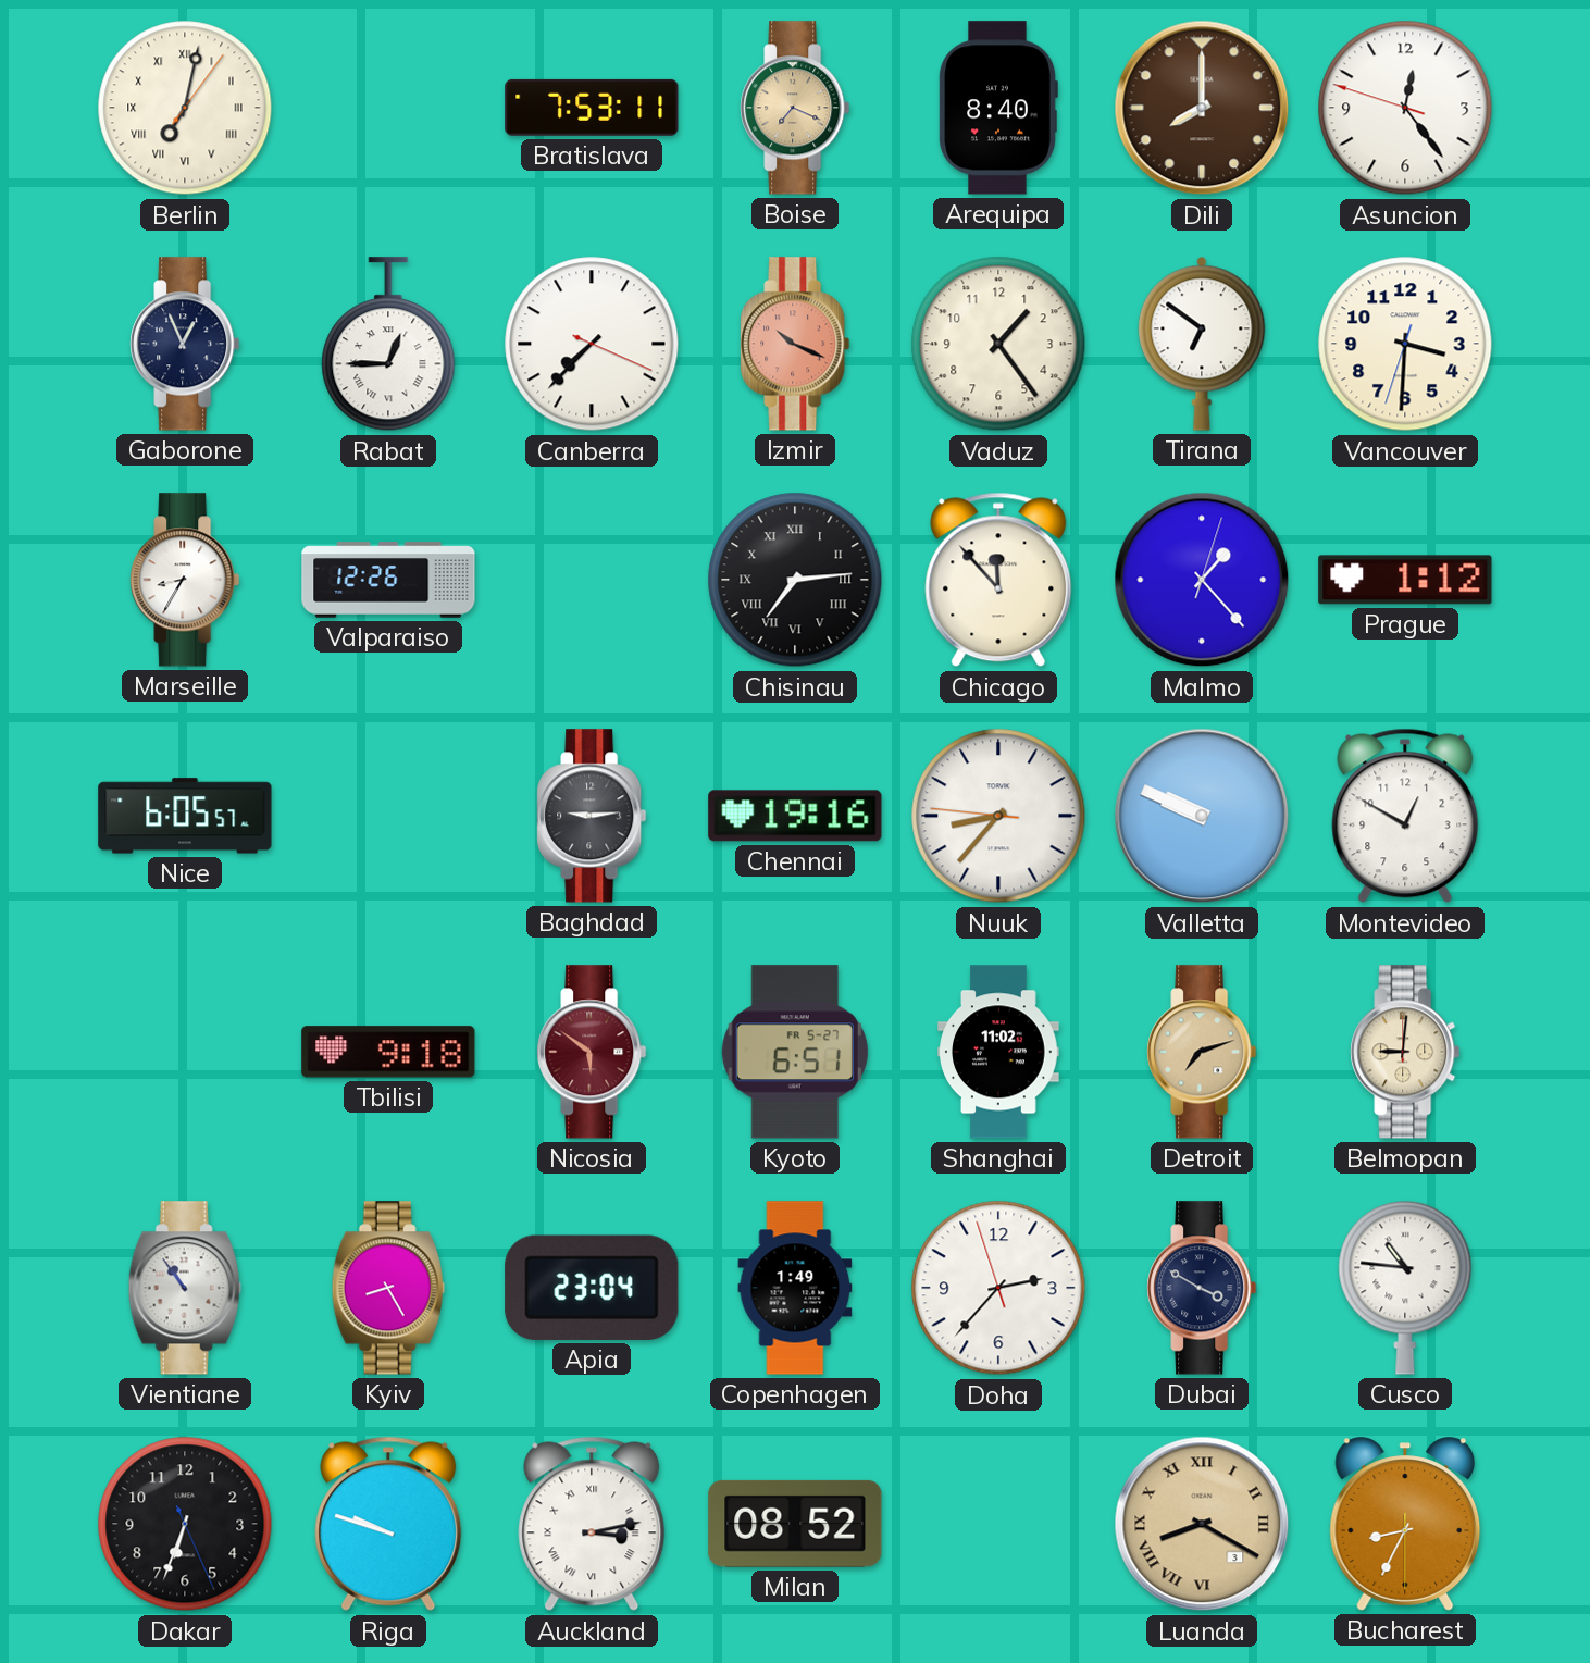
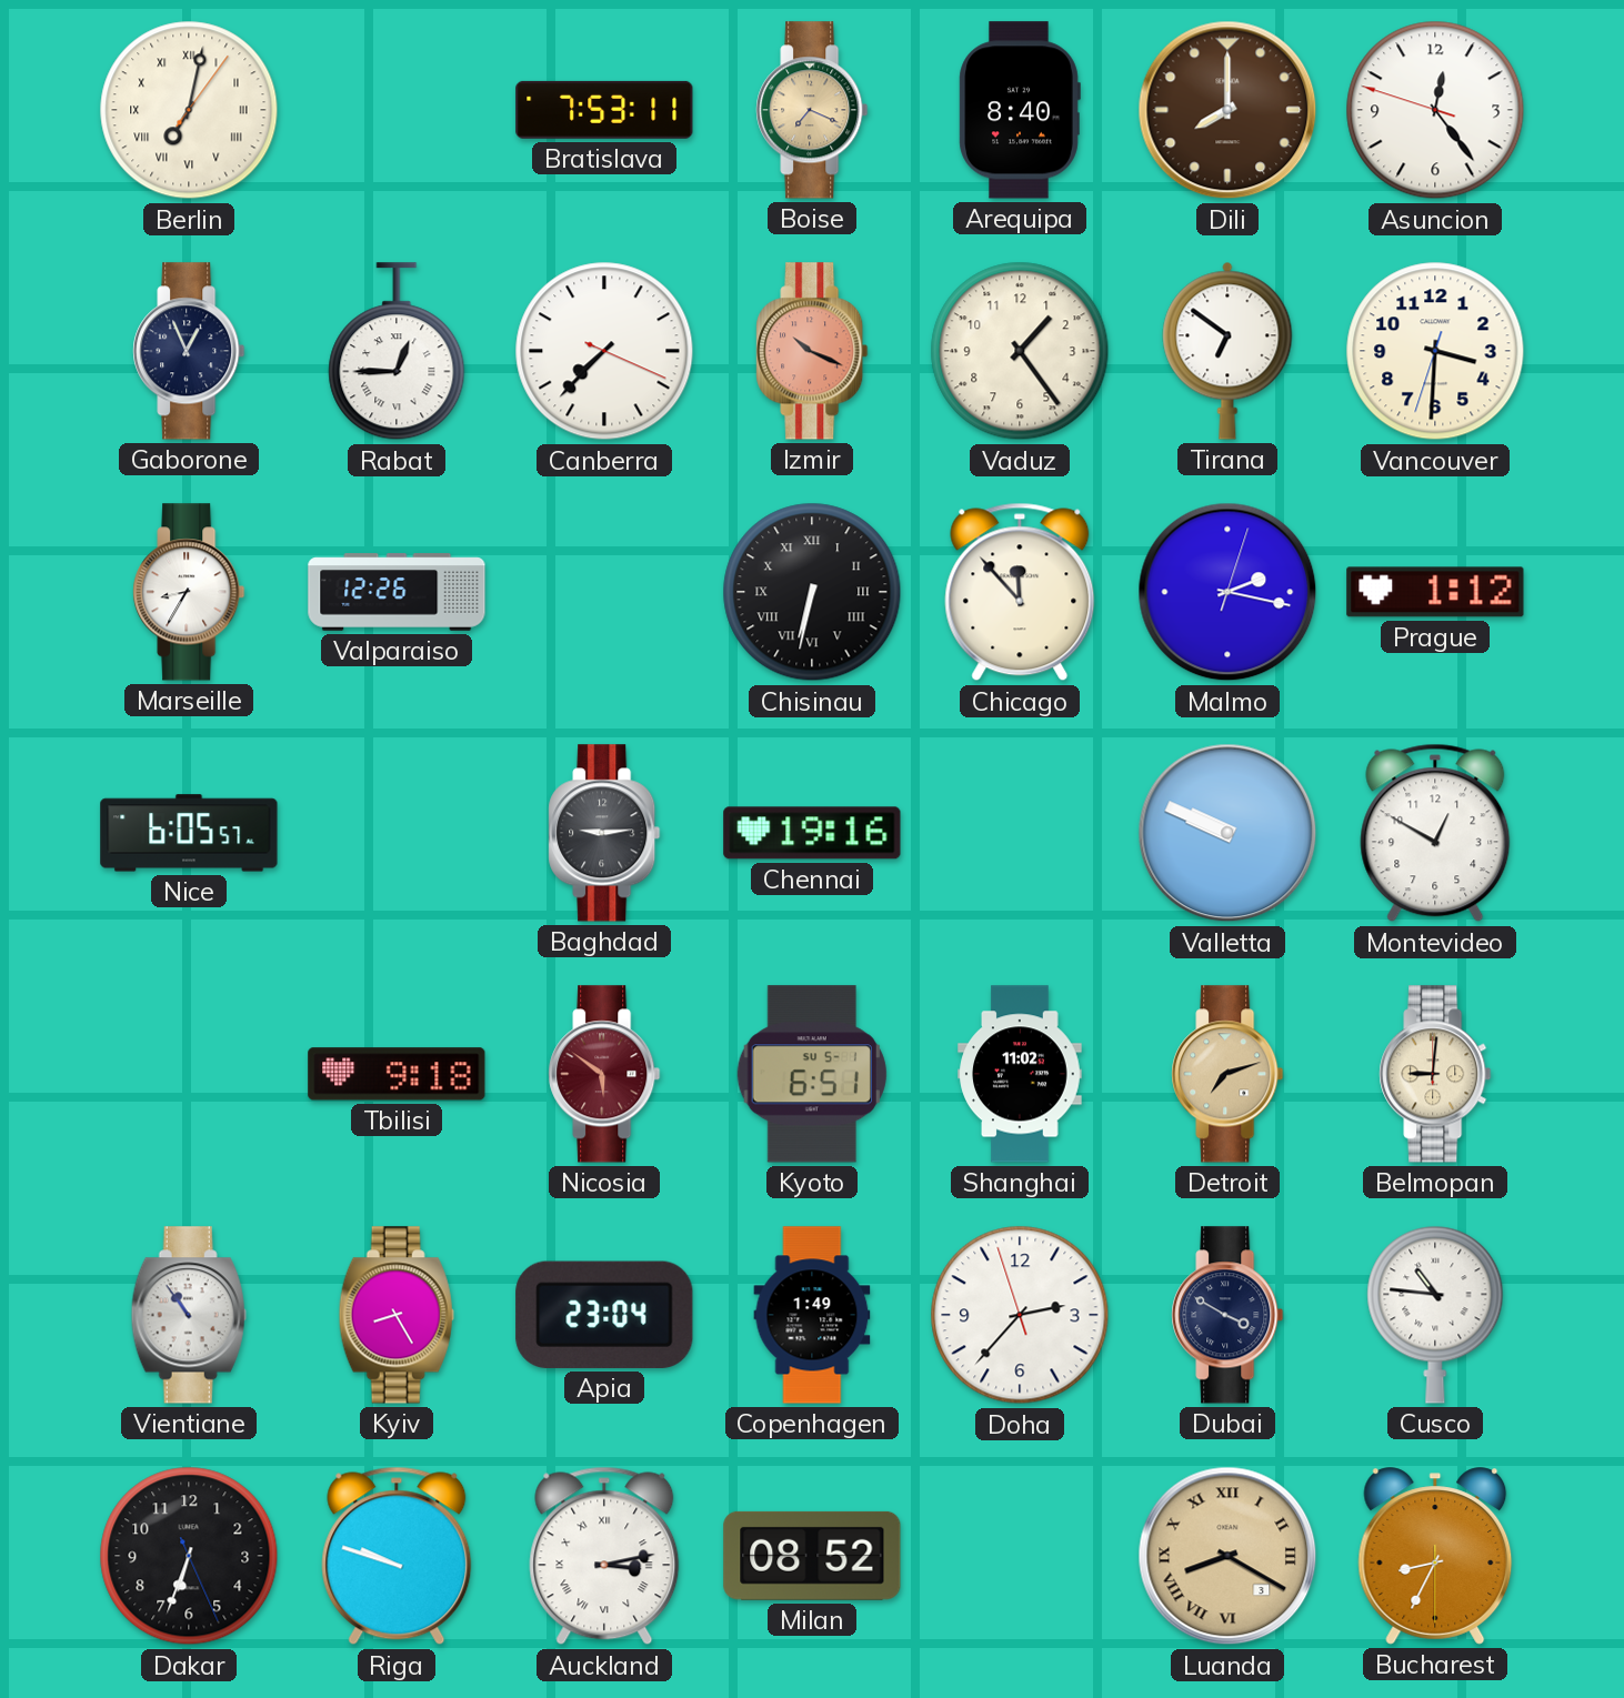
Chisinau: 7:14 -> 6:32
Malmo: 1:23 -> 2:17
Nuuk: 8:36 -> none
Kyoto date: FR 5-27 -> SU 5-1
